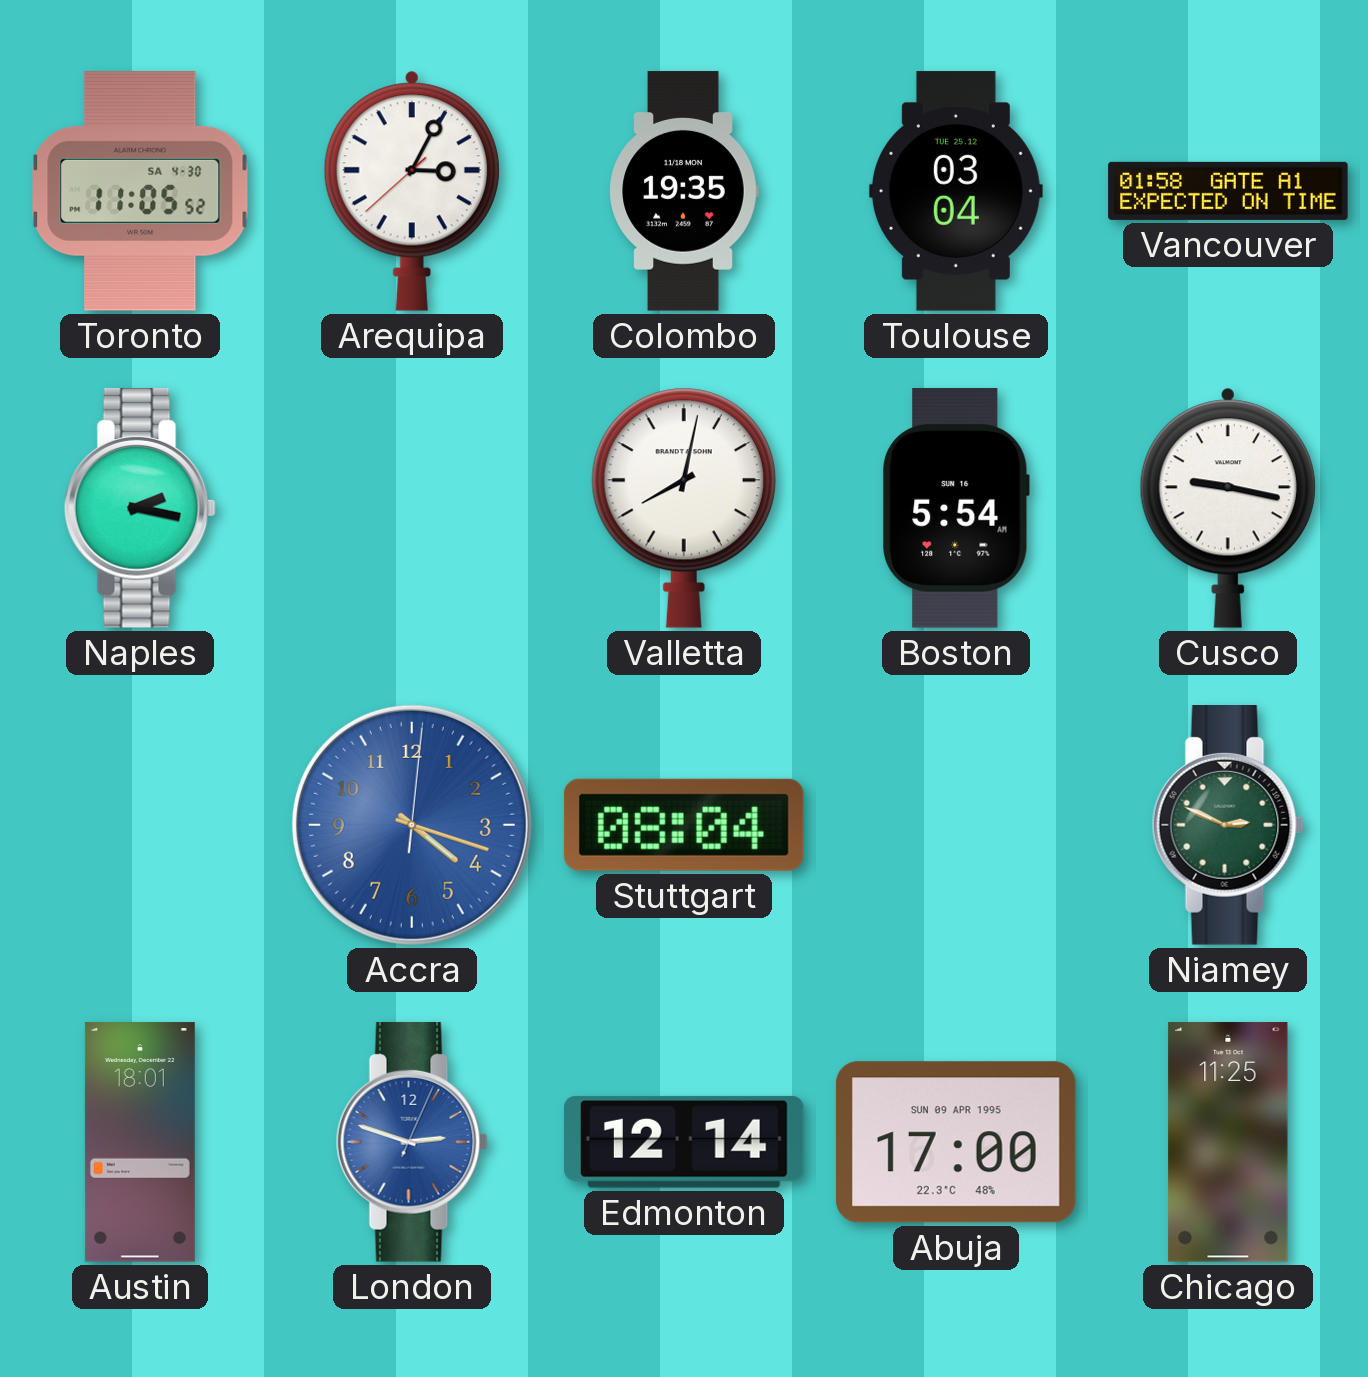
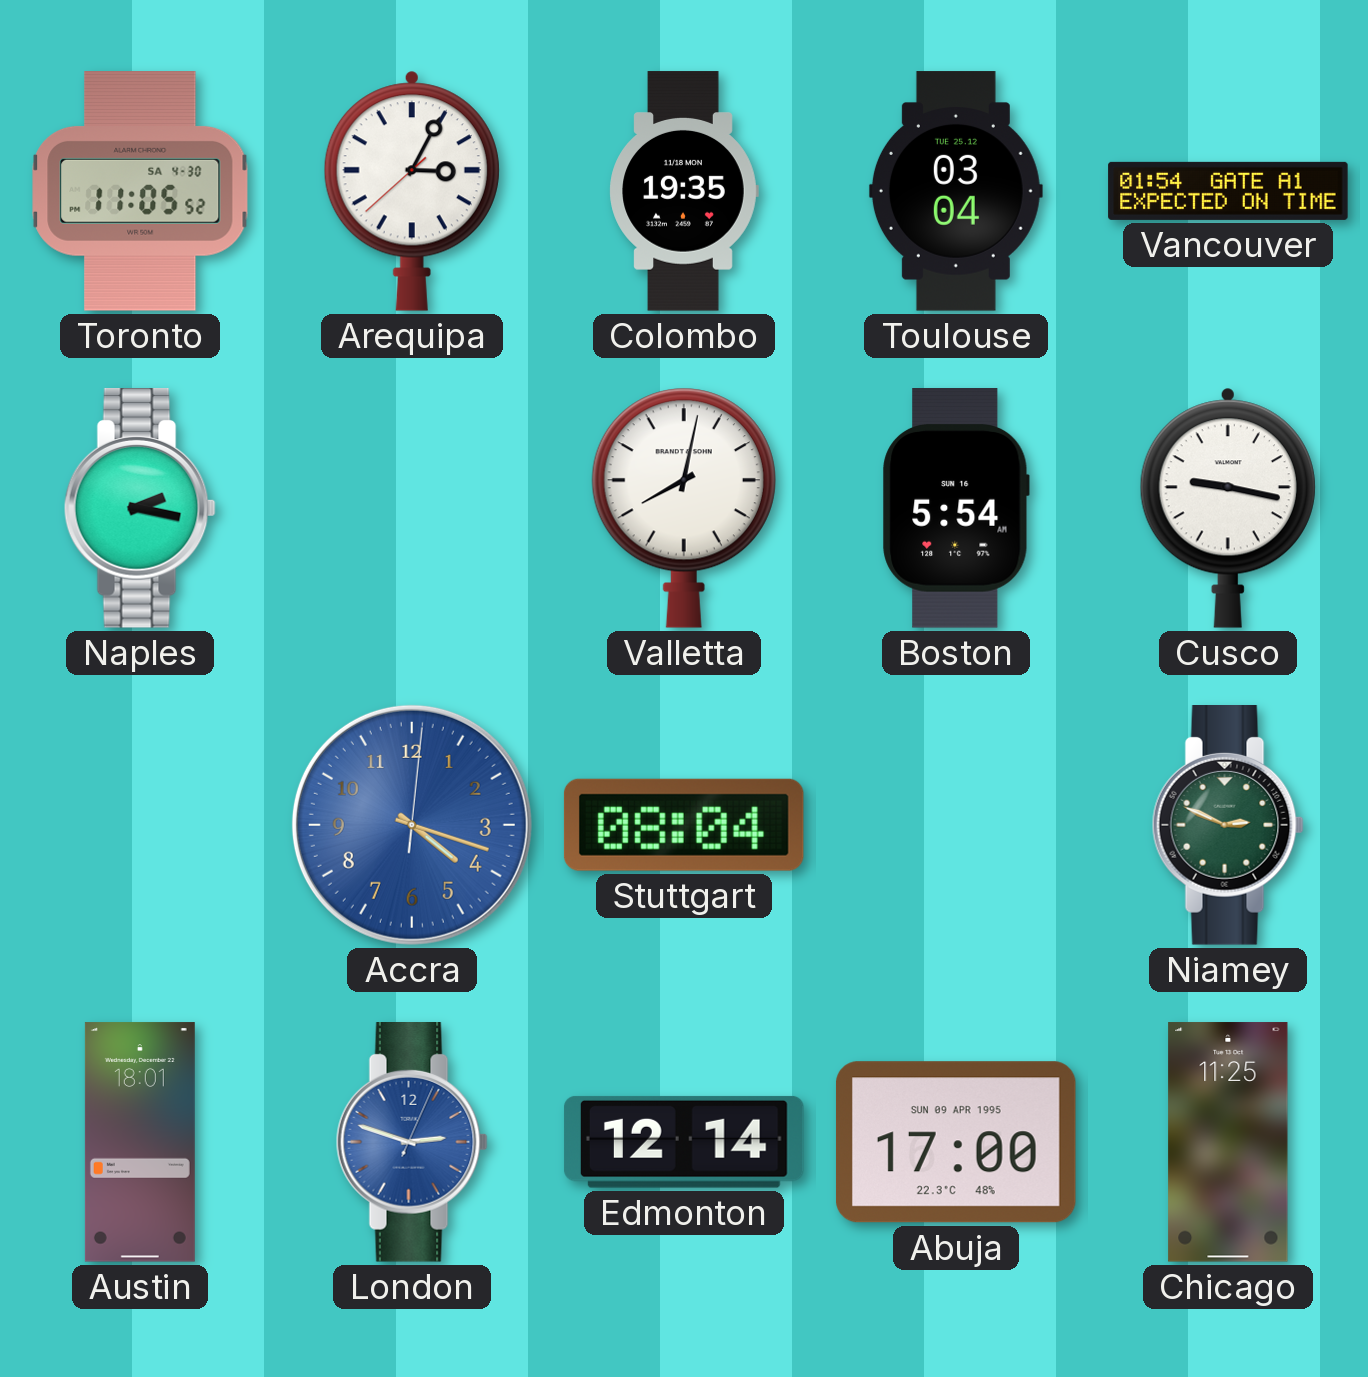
Vancouver: 01:58 -> 01:54
